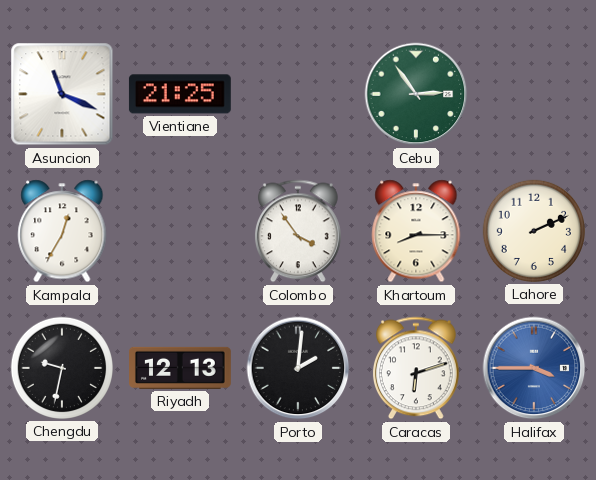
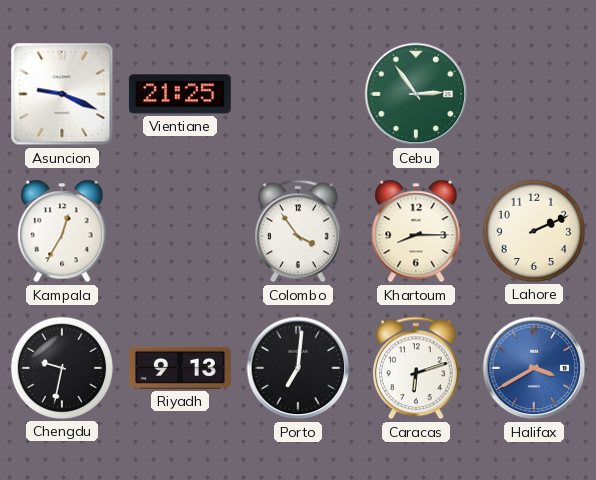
Asuncion: 11:19 -> 9:19
Riyadh: 12:13 -> 9:13
Porto: 2:01 -> 7:01
Halifax: 3:45 -> 3:40
